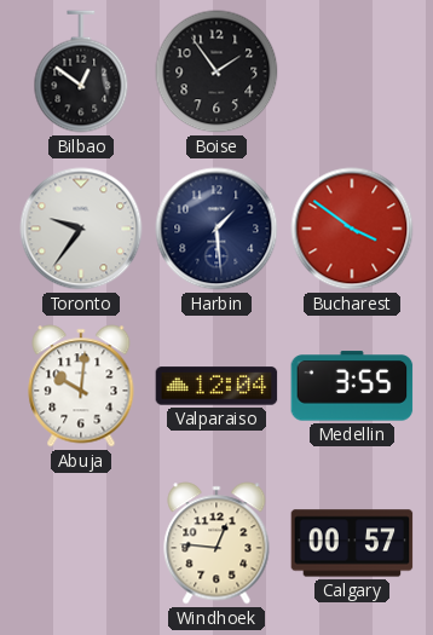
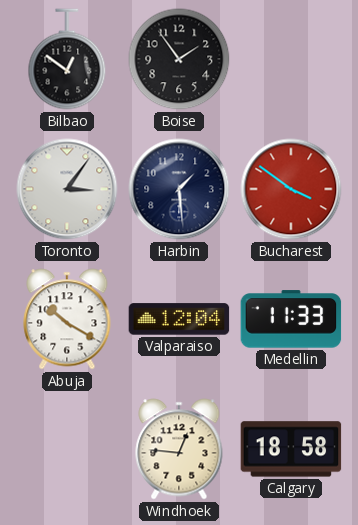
Toronto: 9:36 -> 3:06
Abuja: 10:01 -> 10:20
Medellin: 3:55 -> 11:33
Calgary: 00:57 -> 18:58
